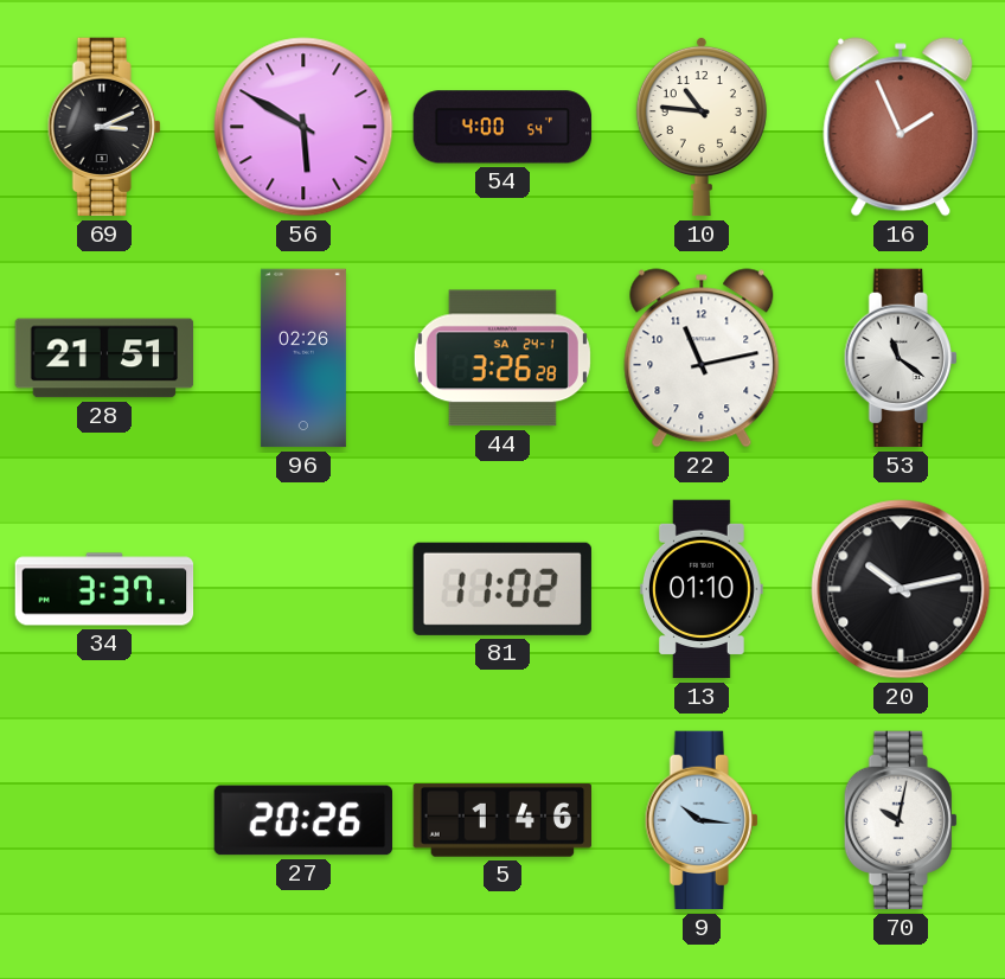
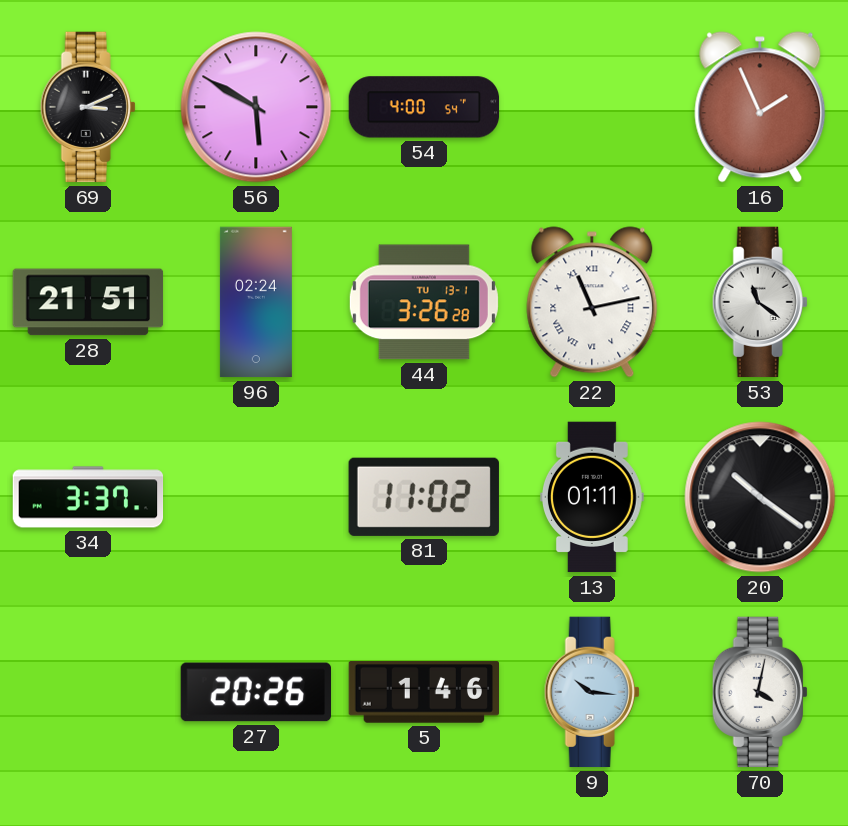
10: 10:46 -> none
96: 02:26 -> 02:24
44 date: SA 24-1 -> TU 13-1
22 numerals: Arabic -> Roman
13: 01:10 -> 01:11
20: 10:13 -> 10:21
70: 10:02 -> 4:02
